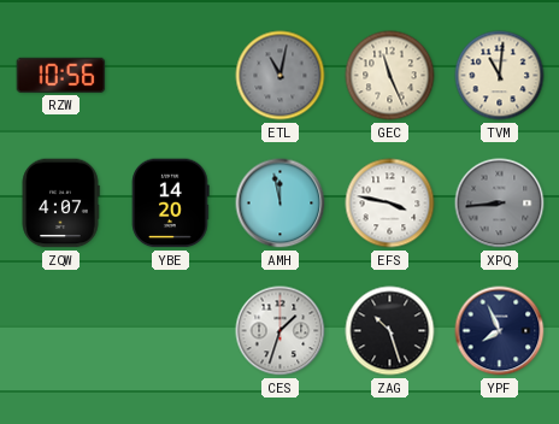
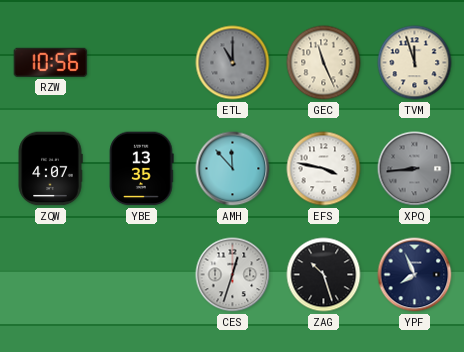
ETL: 11:02 -> 11:00
TVM: 11:01 -> 11:57
YBE: 14:20 -> 13:35
AMH: 11:58 -> 11:53
CES: 1:33 -> 12:33
